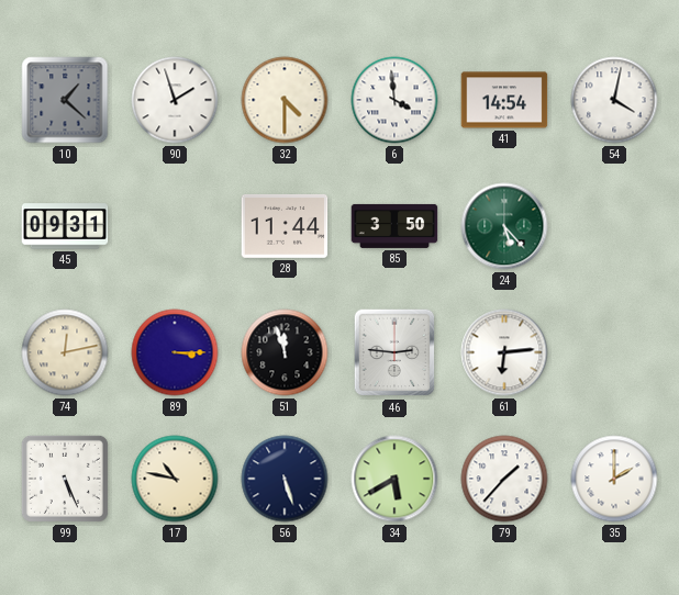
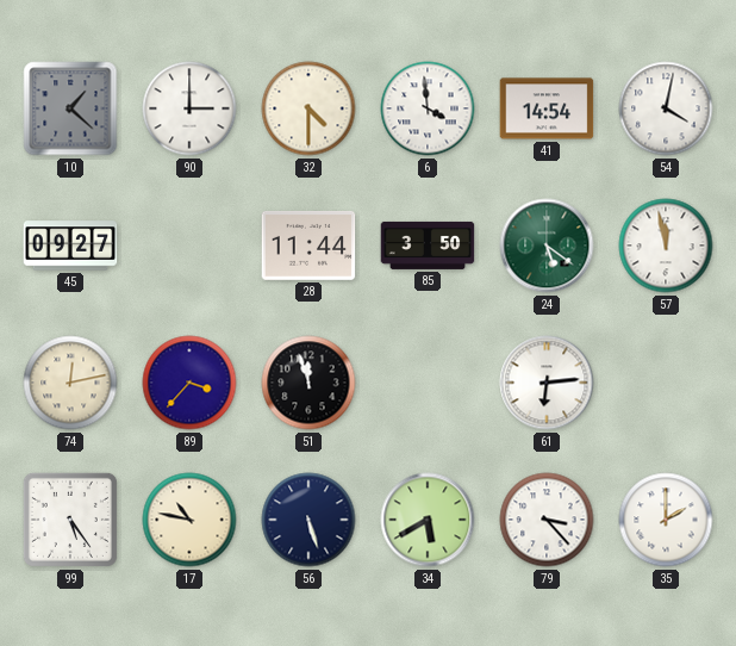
90: 1:57 -> 3:00
45: 09:31 -> 09:27
24: 5:23 -> 5:21
57: none -> 11:58
89: 3:15 -> 3:37
46: 2:46 -> none
99: 5:26 -> 5:24
79: 1:37 -> 3:23
